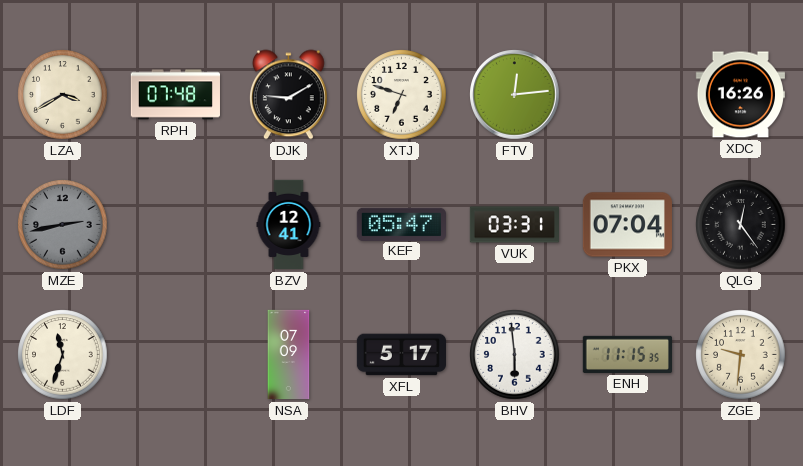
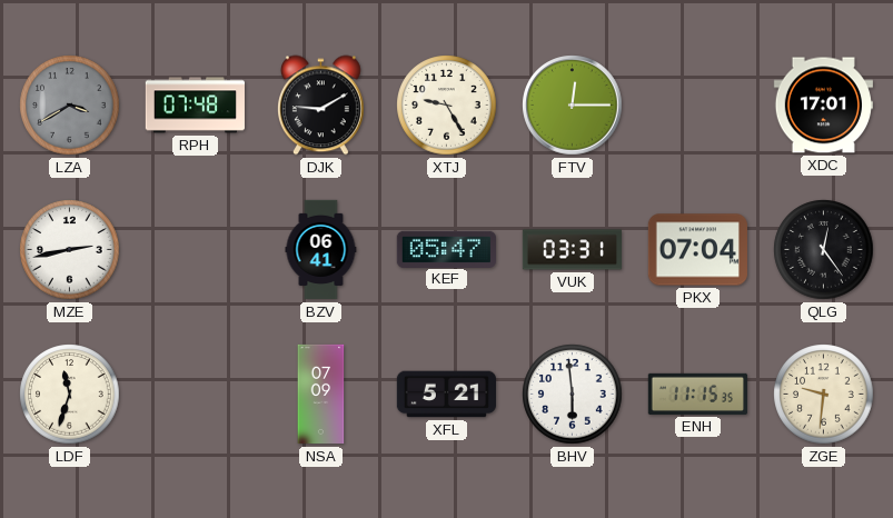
LZA dial: cream -> grey
XTJ: 6:48 -> 9:25
FTV: 12:14 -> 12:15
XDC: 16:26 -> 17:01
MZE dial: grey -> white
BZV: 12:41 -> 06:41
XFL: 5:17 -> 5:21
